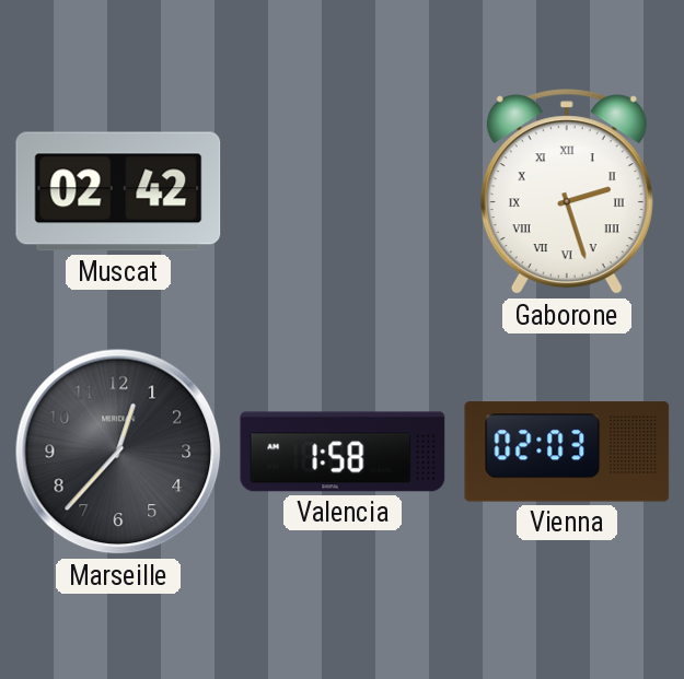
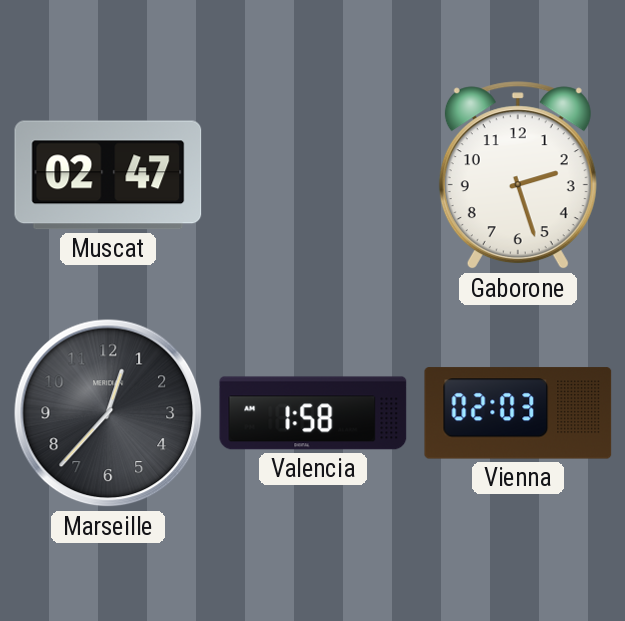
Muscat: 02:42 -> 02:47
Gaborone numerals: Roman -> Arabic
